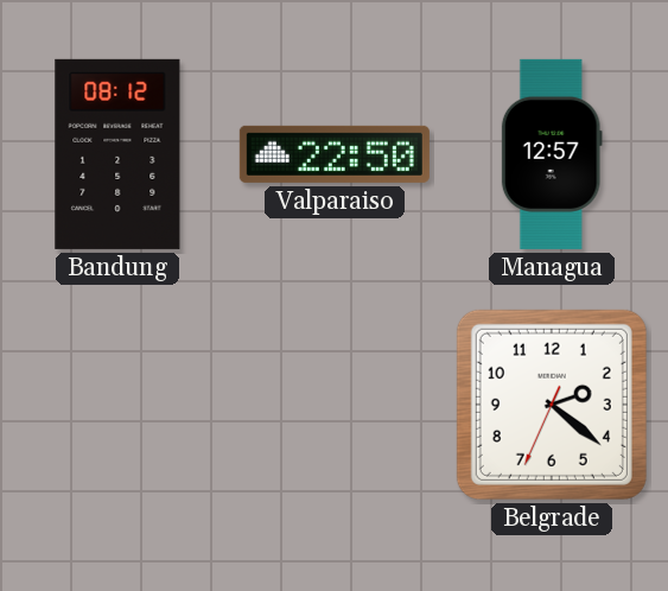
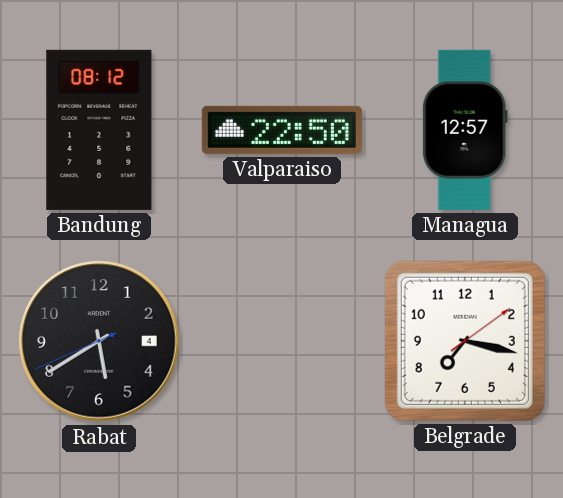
Rabat: none -> 5:39
Belgrade: 2:21 -> 7:17
